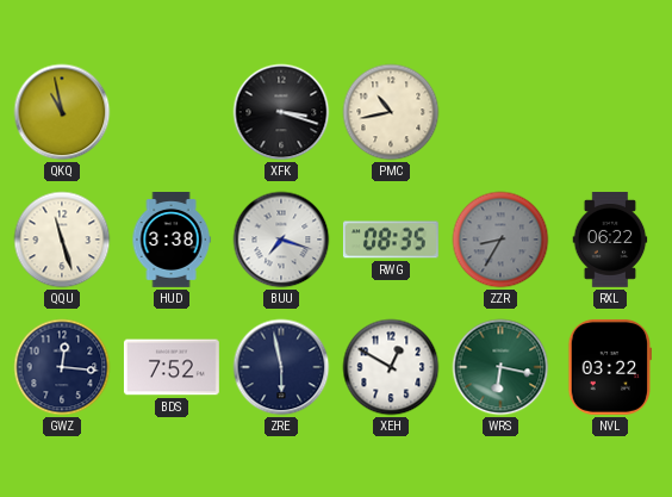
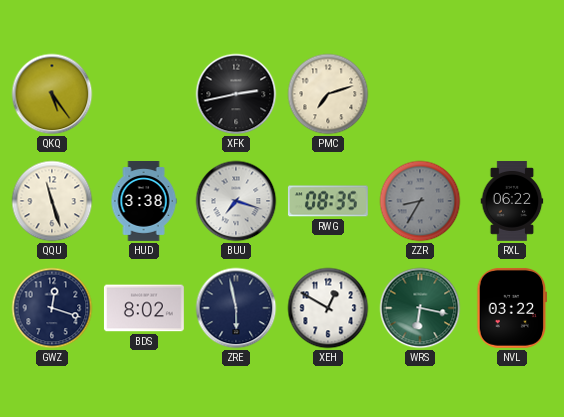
QKQ: 10:58 -> 5:24
XFK: 3:18 -> 2:43
PMC: 10:43 -> 7:12
GWZ: 12:16 -> 12:18
BDS: 7:52 -> 8:02
